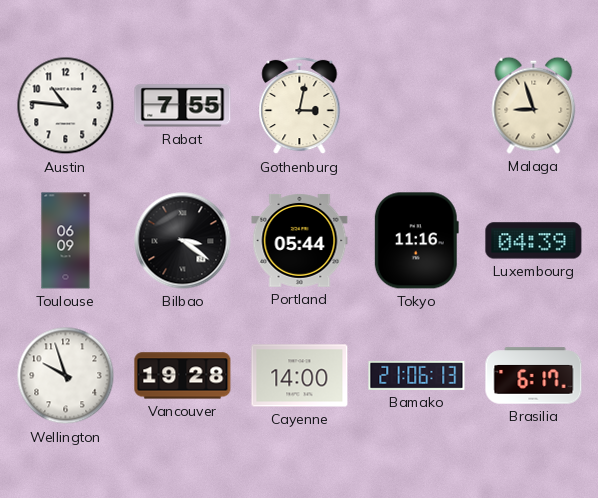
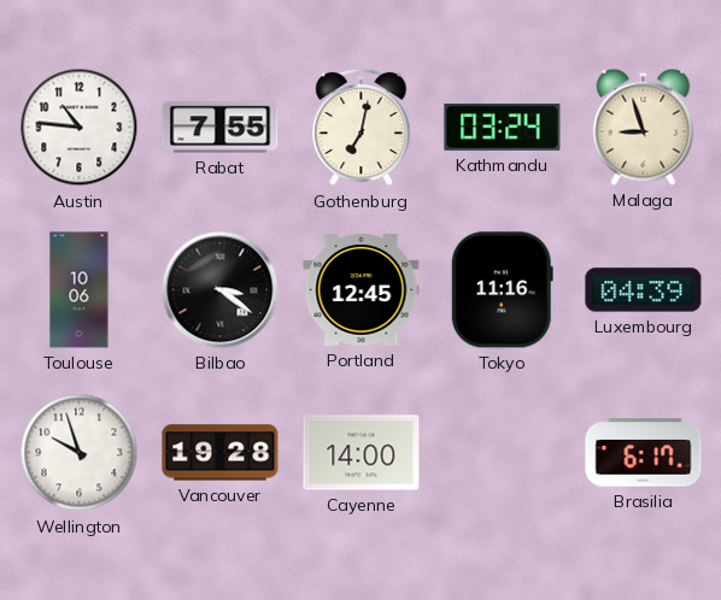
Gothenburg: 3:02 -> 7:02
Kathmandu: none -> 03:24
Toulouse: 06:09 -> 10:06
Portland: 05:44 -> 12:45
Bamako: 21:06 -> none
